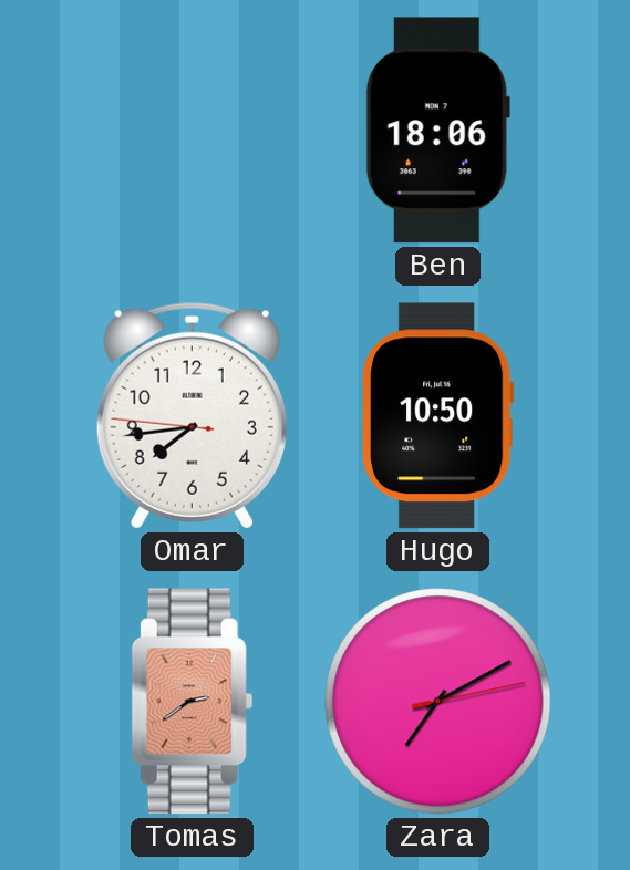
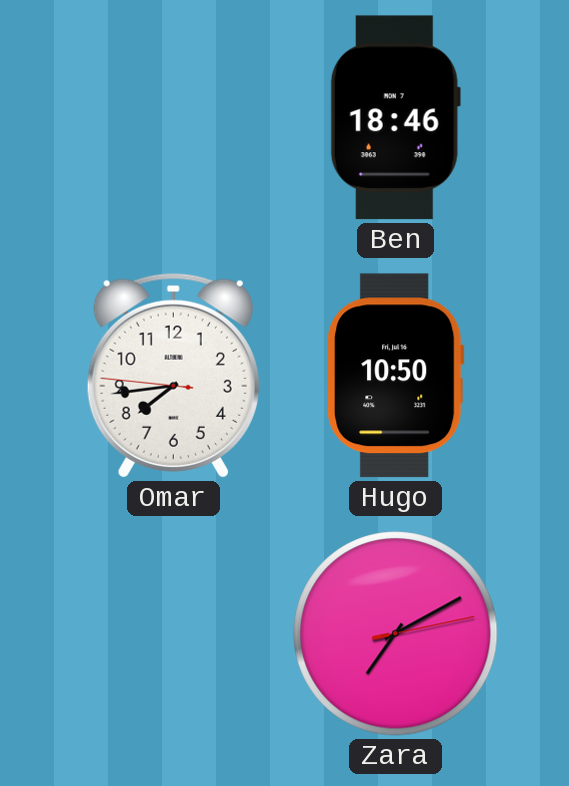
Ben: 18:06 -> 18:46
Tomas: 2:39 -> none
